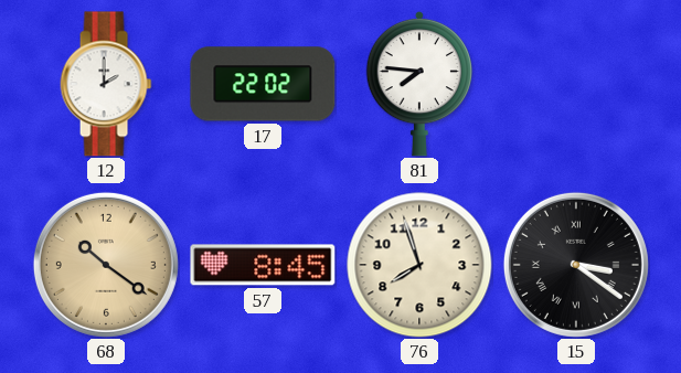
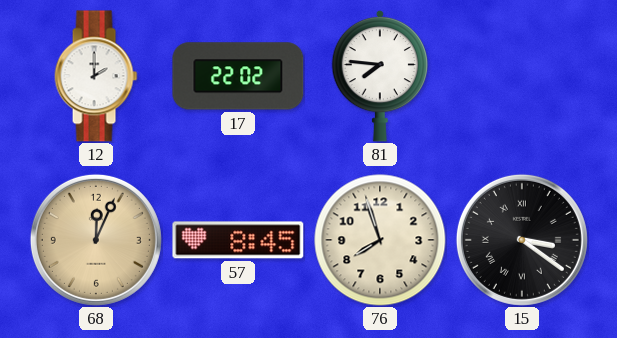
68: 10:21 -> 12:04
